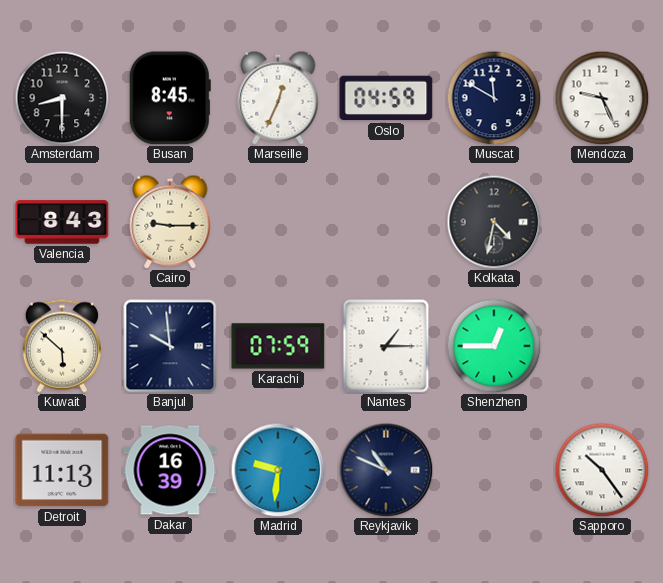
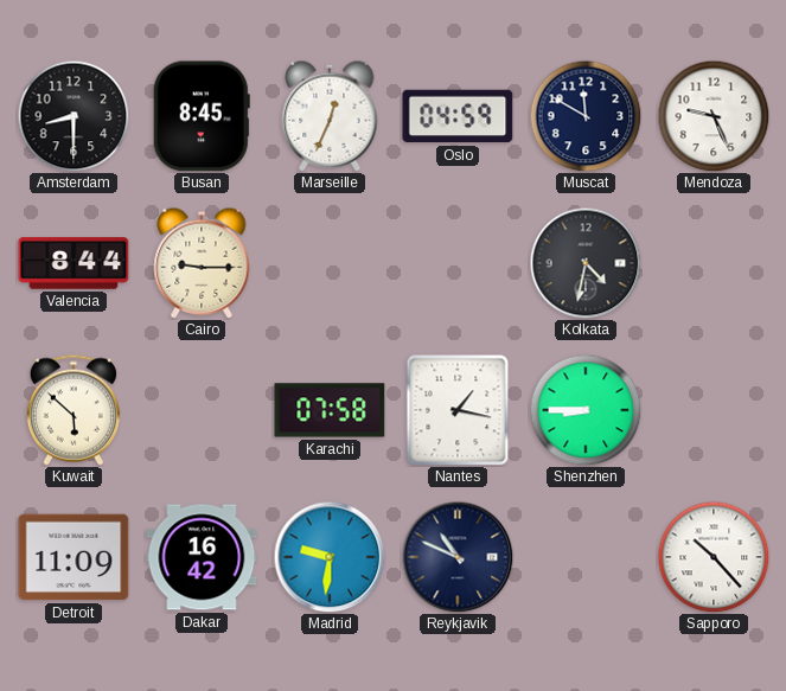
Valencia: 8:43 -> 8:44
Banjul: 9:59 -> none
Karachi: 07:59 -> 07:58
Nantes: 1:15 -> 1:17
Shenzhen: 12:45 -> 8:45
Detroit: 11:13 -> 11:09
Dakar: 16:39 -> 16:42
Sapporo: 10:24 -> 10:23
